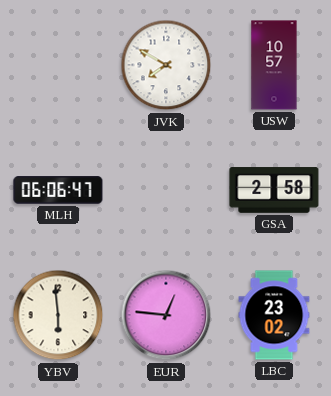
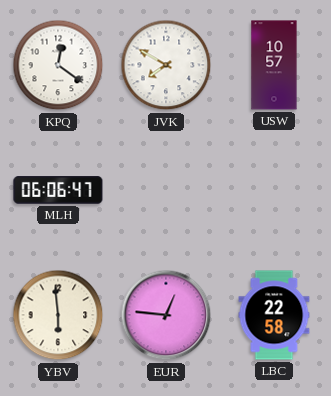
KPQ: none -> 12:21
GSA: 2:58 -> none
LBC: 23:02 -> 22:58
